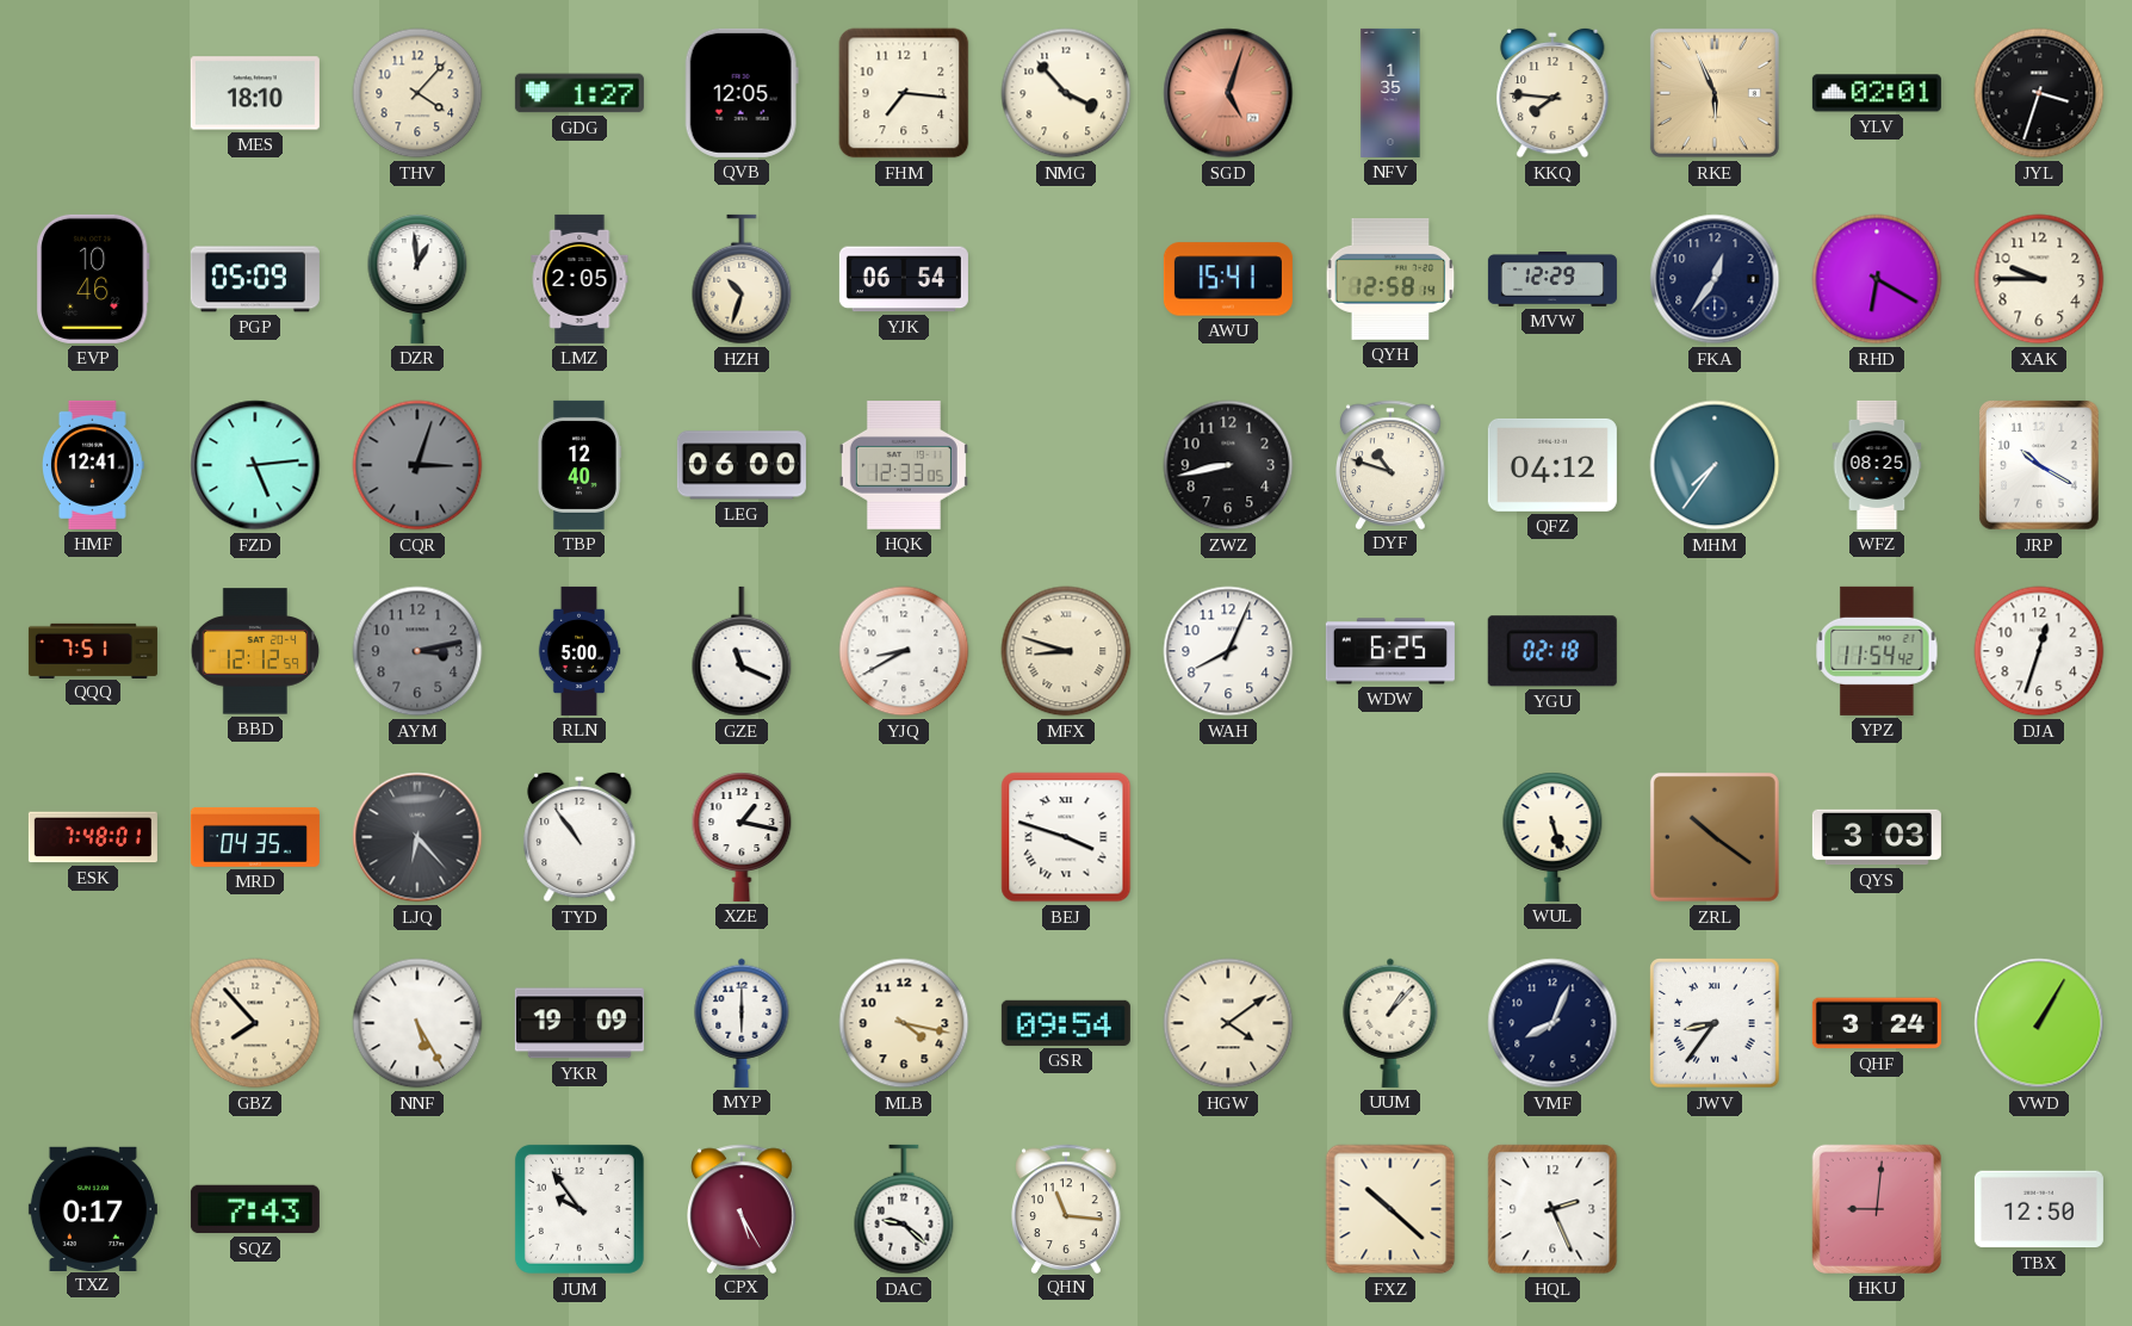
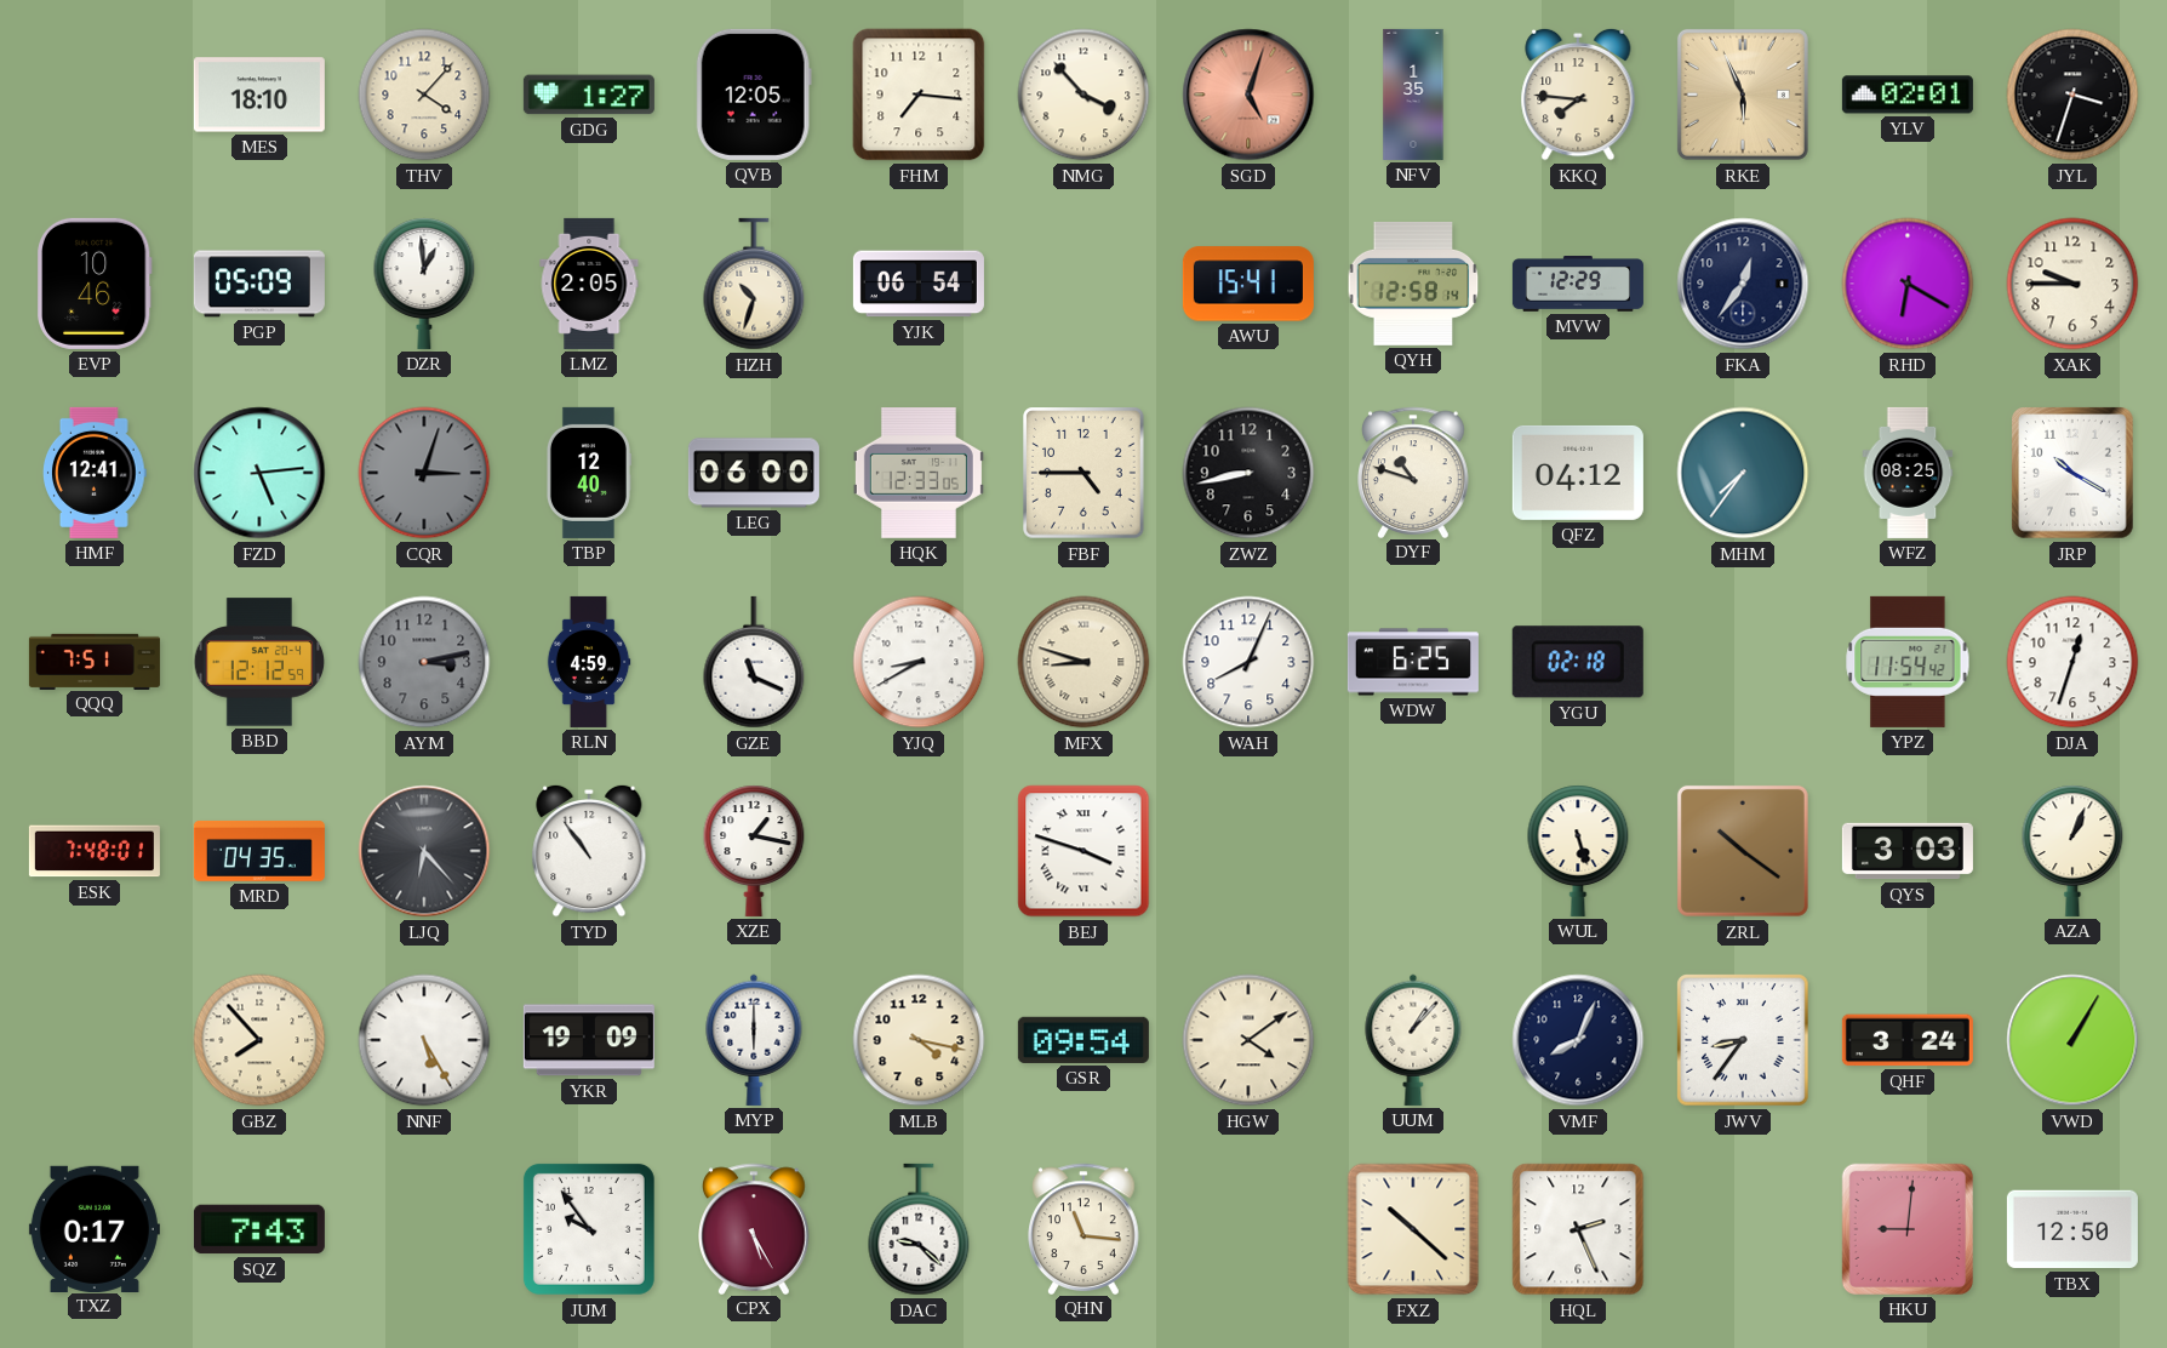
FBF: none -> 4:45
RLN: 5:00 -> 4:59
AZA: none -> 1:04
